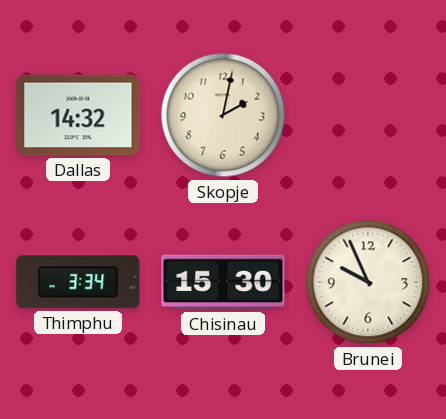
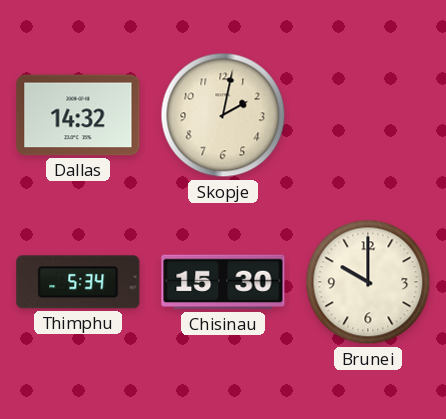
Thimphu: 3:34 -> 5:34
Brunei: 9:56 -> 10:00
